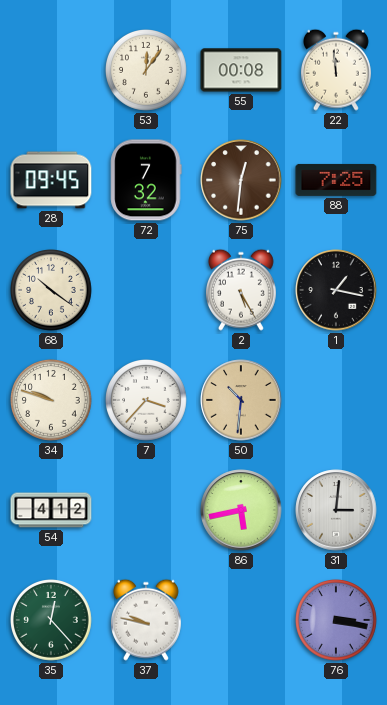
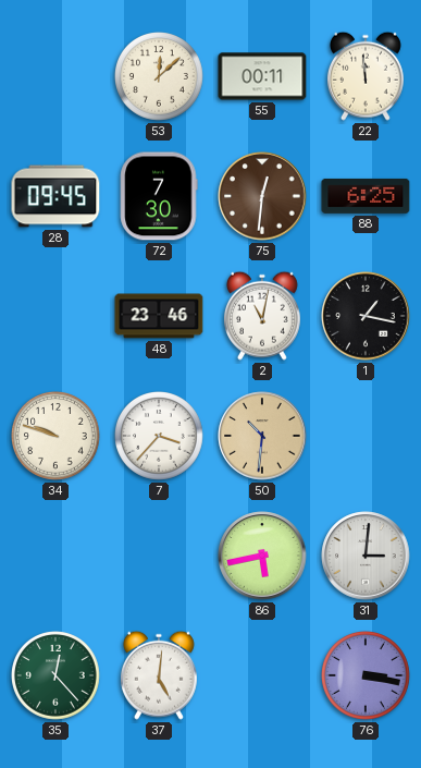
53: 12:06 -> 12:08
55: 00:08 -> 00:11
72: 7:32 -> 7:30
88: 7:25 -> 6:25
68: 10:21 -> none
48: none -> 23:46
2: 5:25 -> 11:02
54: 4:12 -> none
37: 9:47 -> 5:01
